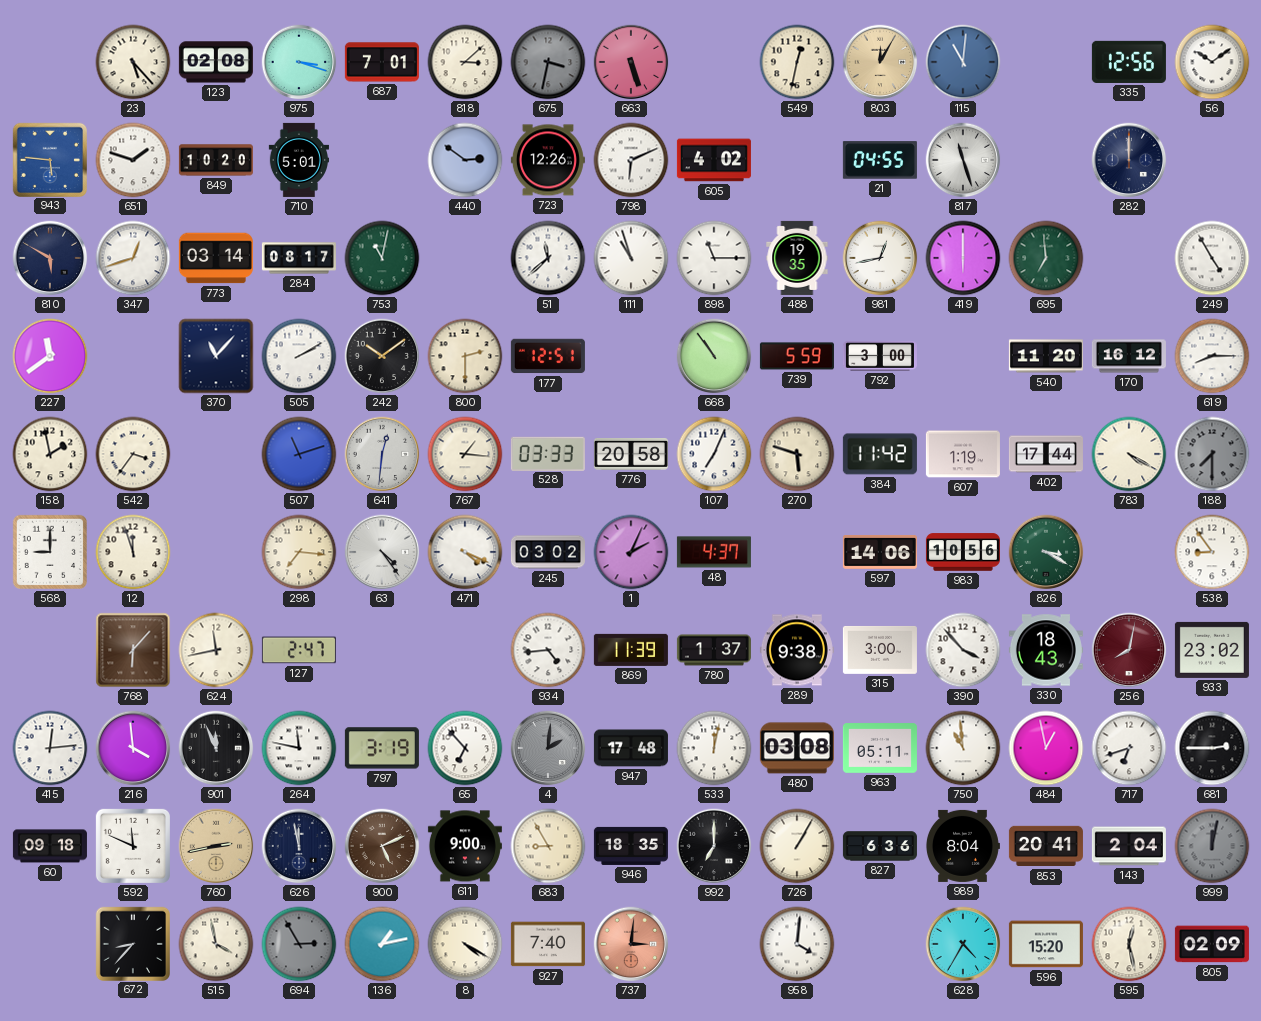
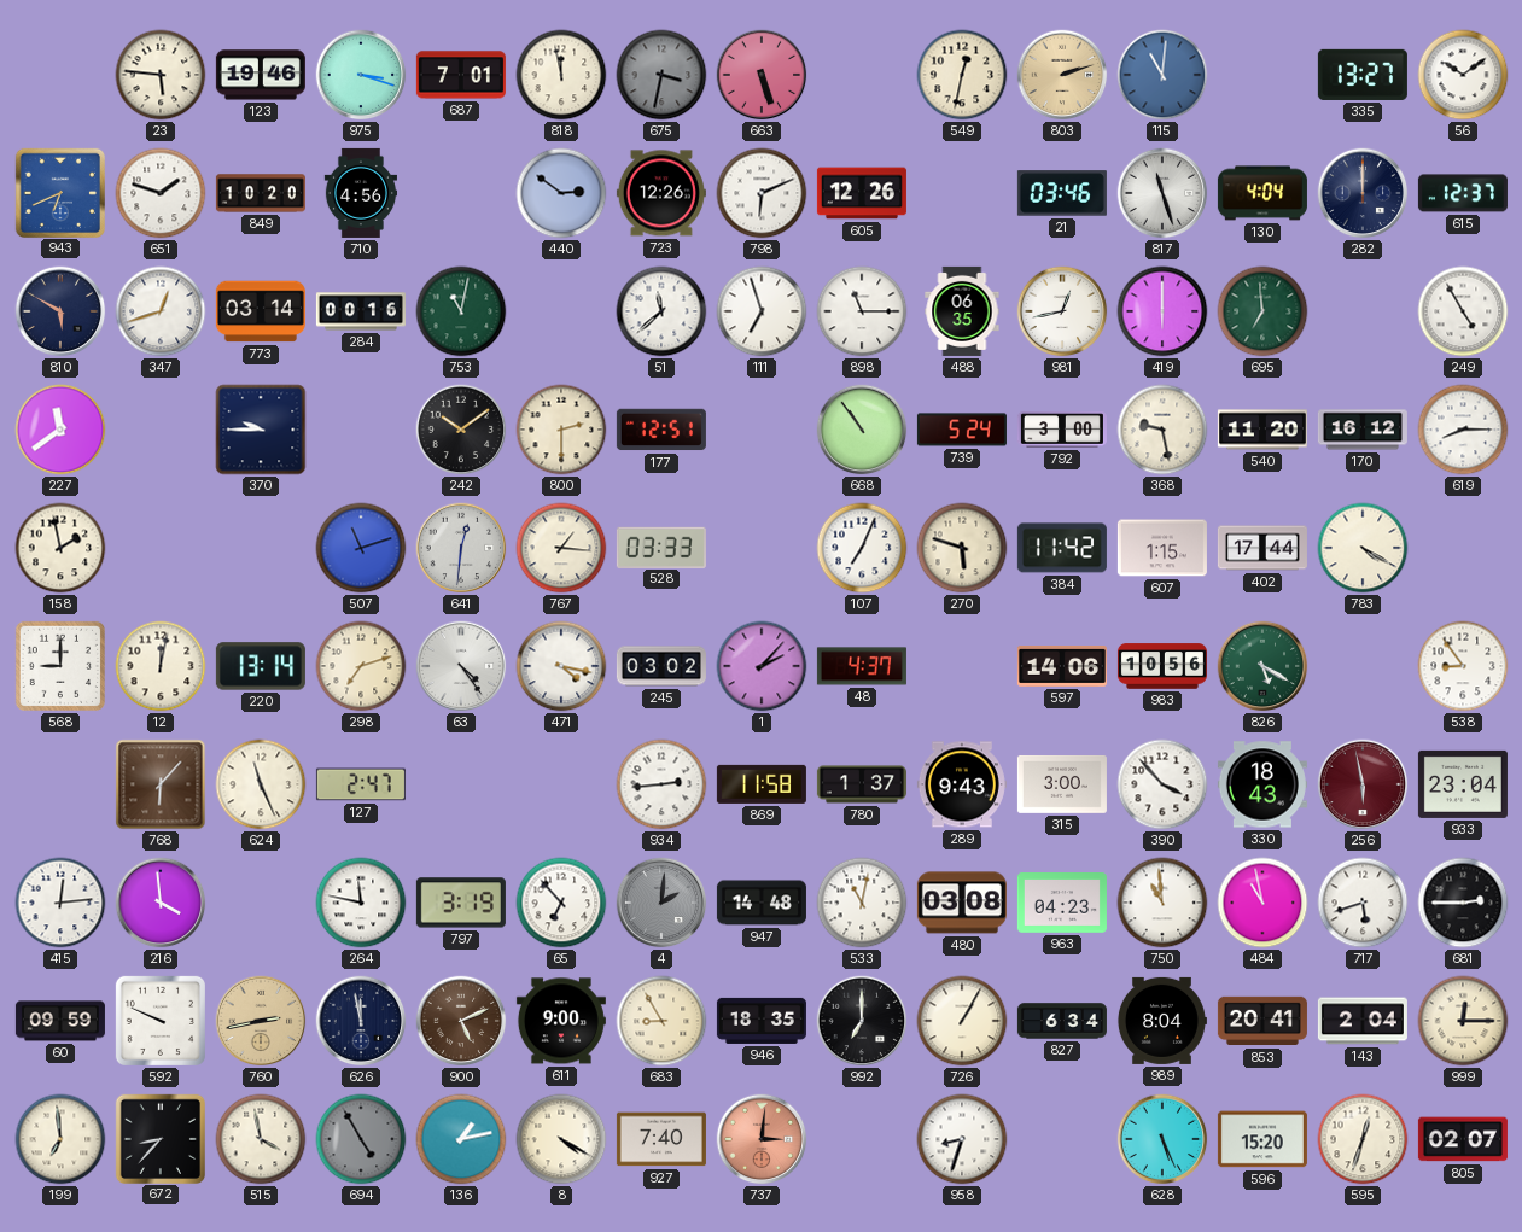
23: 5:23 -> 5:46
123: 02:08 -> 19:46
818: 3:08 -> 11:58
803: 12:05 -> 2:12
335: 12:56 -> 13:27
943: 5:46 -> 6:41
710: 5:01 -> 4:56
605: 4:02 -> 12:26
21: 04:55 -> 03:46
130: none -> 4:04
615: none -> 12:37
284: 08:17 -> 00:16
111: 10:57 -> 6:57
488: 19:35 -> 06:35
370: 11:07 -> 9:45
505: 2:10 -> none
739: 5:59 -> 5:24
368: none -> 9:28
542: 3:36 -> none
776: 20:58 -> none
607: 1:19 -> 1:15
188: 7:30 -> none
12: 11:57 -> 12:02
220: none -> 13:14
298: 7:16 -> 7:12
471: 4:19 -> 4:17
1: 2:04 -> 2:07
826: 3:20 -> 5:20
624: 11:43 -> 11:26
934: 4:44 -> 2:44
869: 11:39 -> 11:58
289: 9:38 -> 9:43
256: 8:02 -> 5:58
933: 23:02 -> 23:04
901: 11:56 -> none
947: 17:48 -> 14:48
533: 12:02 -> 11:02
963: 05:11 -> 04:23
484: 12:58 -> 10:58
717: 6:42 -> 5:42
60: 09:18 -> 09:59
592: 11:49 -> 9:49
827: 6:36 -> 6:34
999: 12:02 -> 12:15
999 dial: grey -> cream
199: none -> 6:59
694: 2:55 -> 4:55
958: 4:01 -> 8:33
628: 4:35 -> 5:26
595: 12:28 -> 12:33
805: 02:09 -> 02:07
